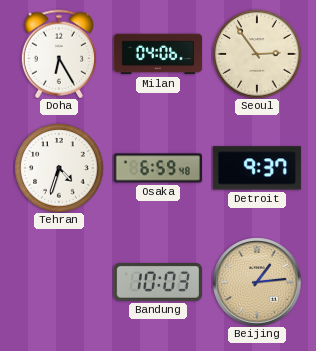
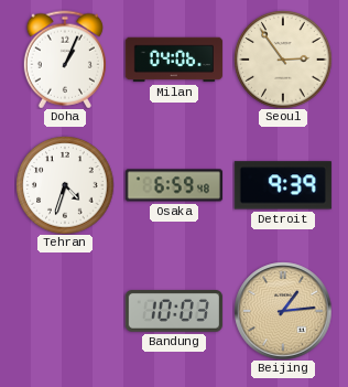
Doha: 6:25 -> 1:04
Detroit: 9:37 -> 9:39
